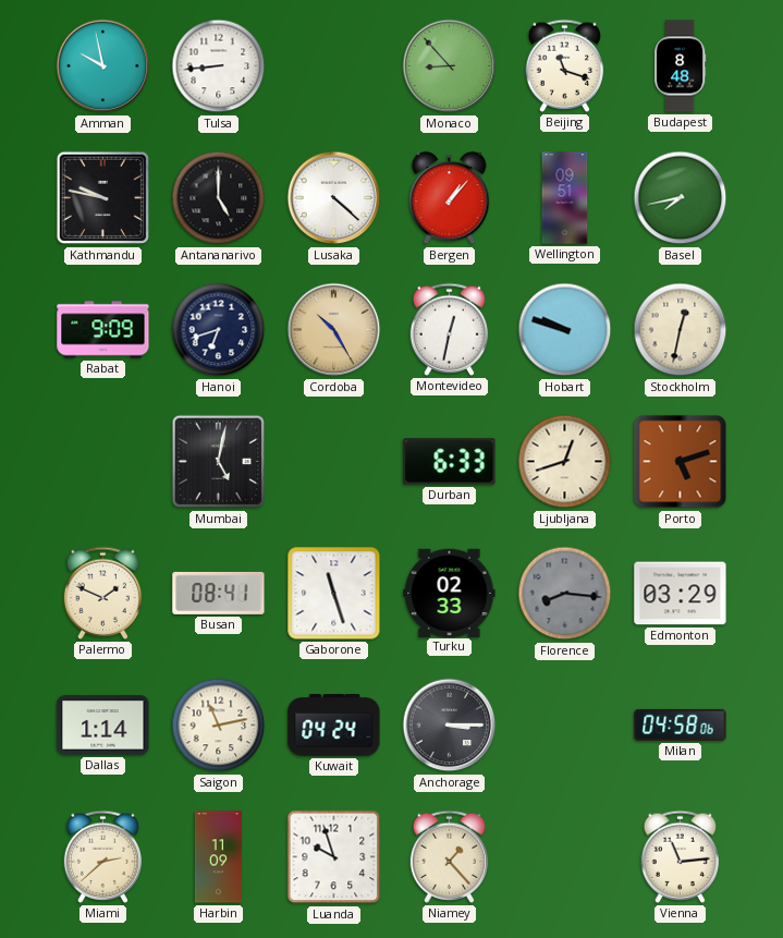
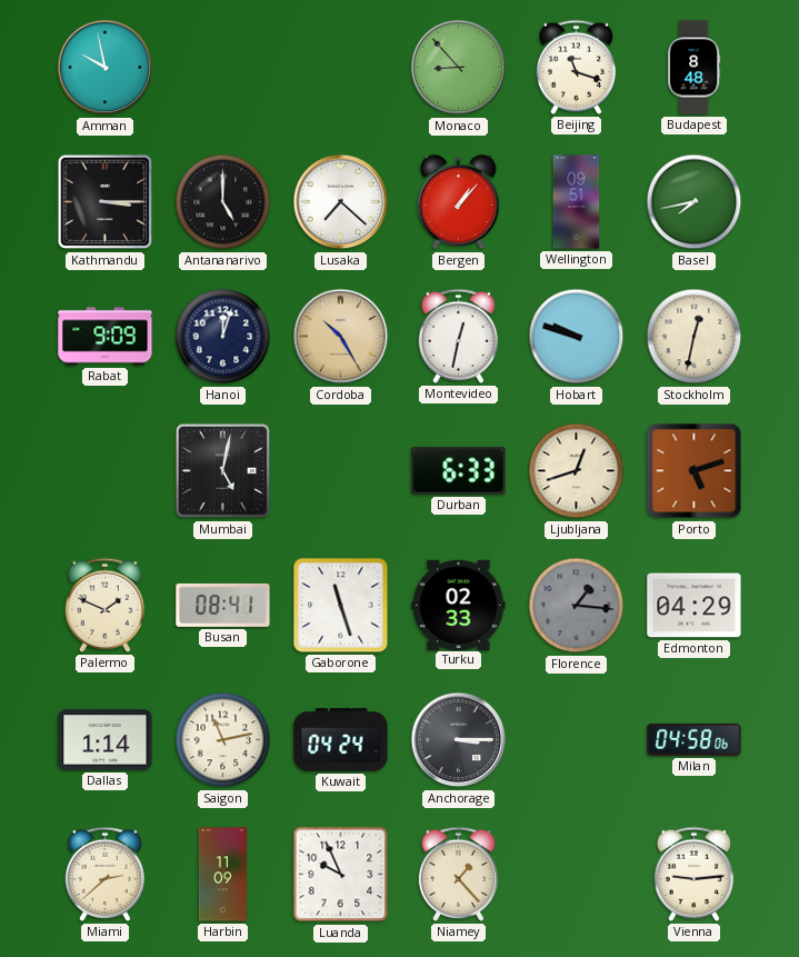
Tulsa: 8:44 -> none
Kathmandu: 9:47 -> 3:15
Lusaka: 4:22 -> 7:22
Hanoi: 6:42 -> 12:03
Florence: 8:16 -> 1:16
Edmonton: 03:29 -> 04:29
Luanda: 9:57 -> 9:56
Vienna: 11:14 -> 9:14
